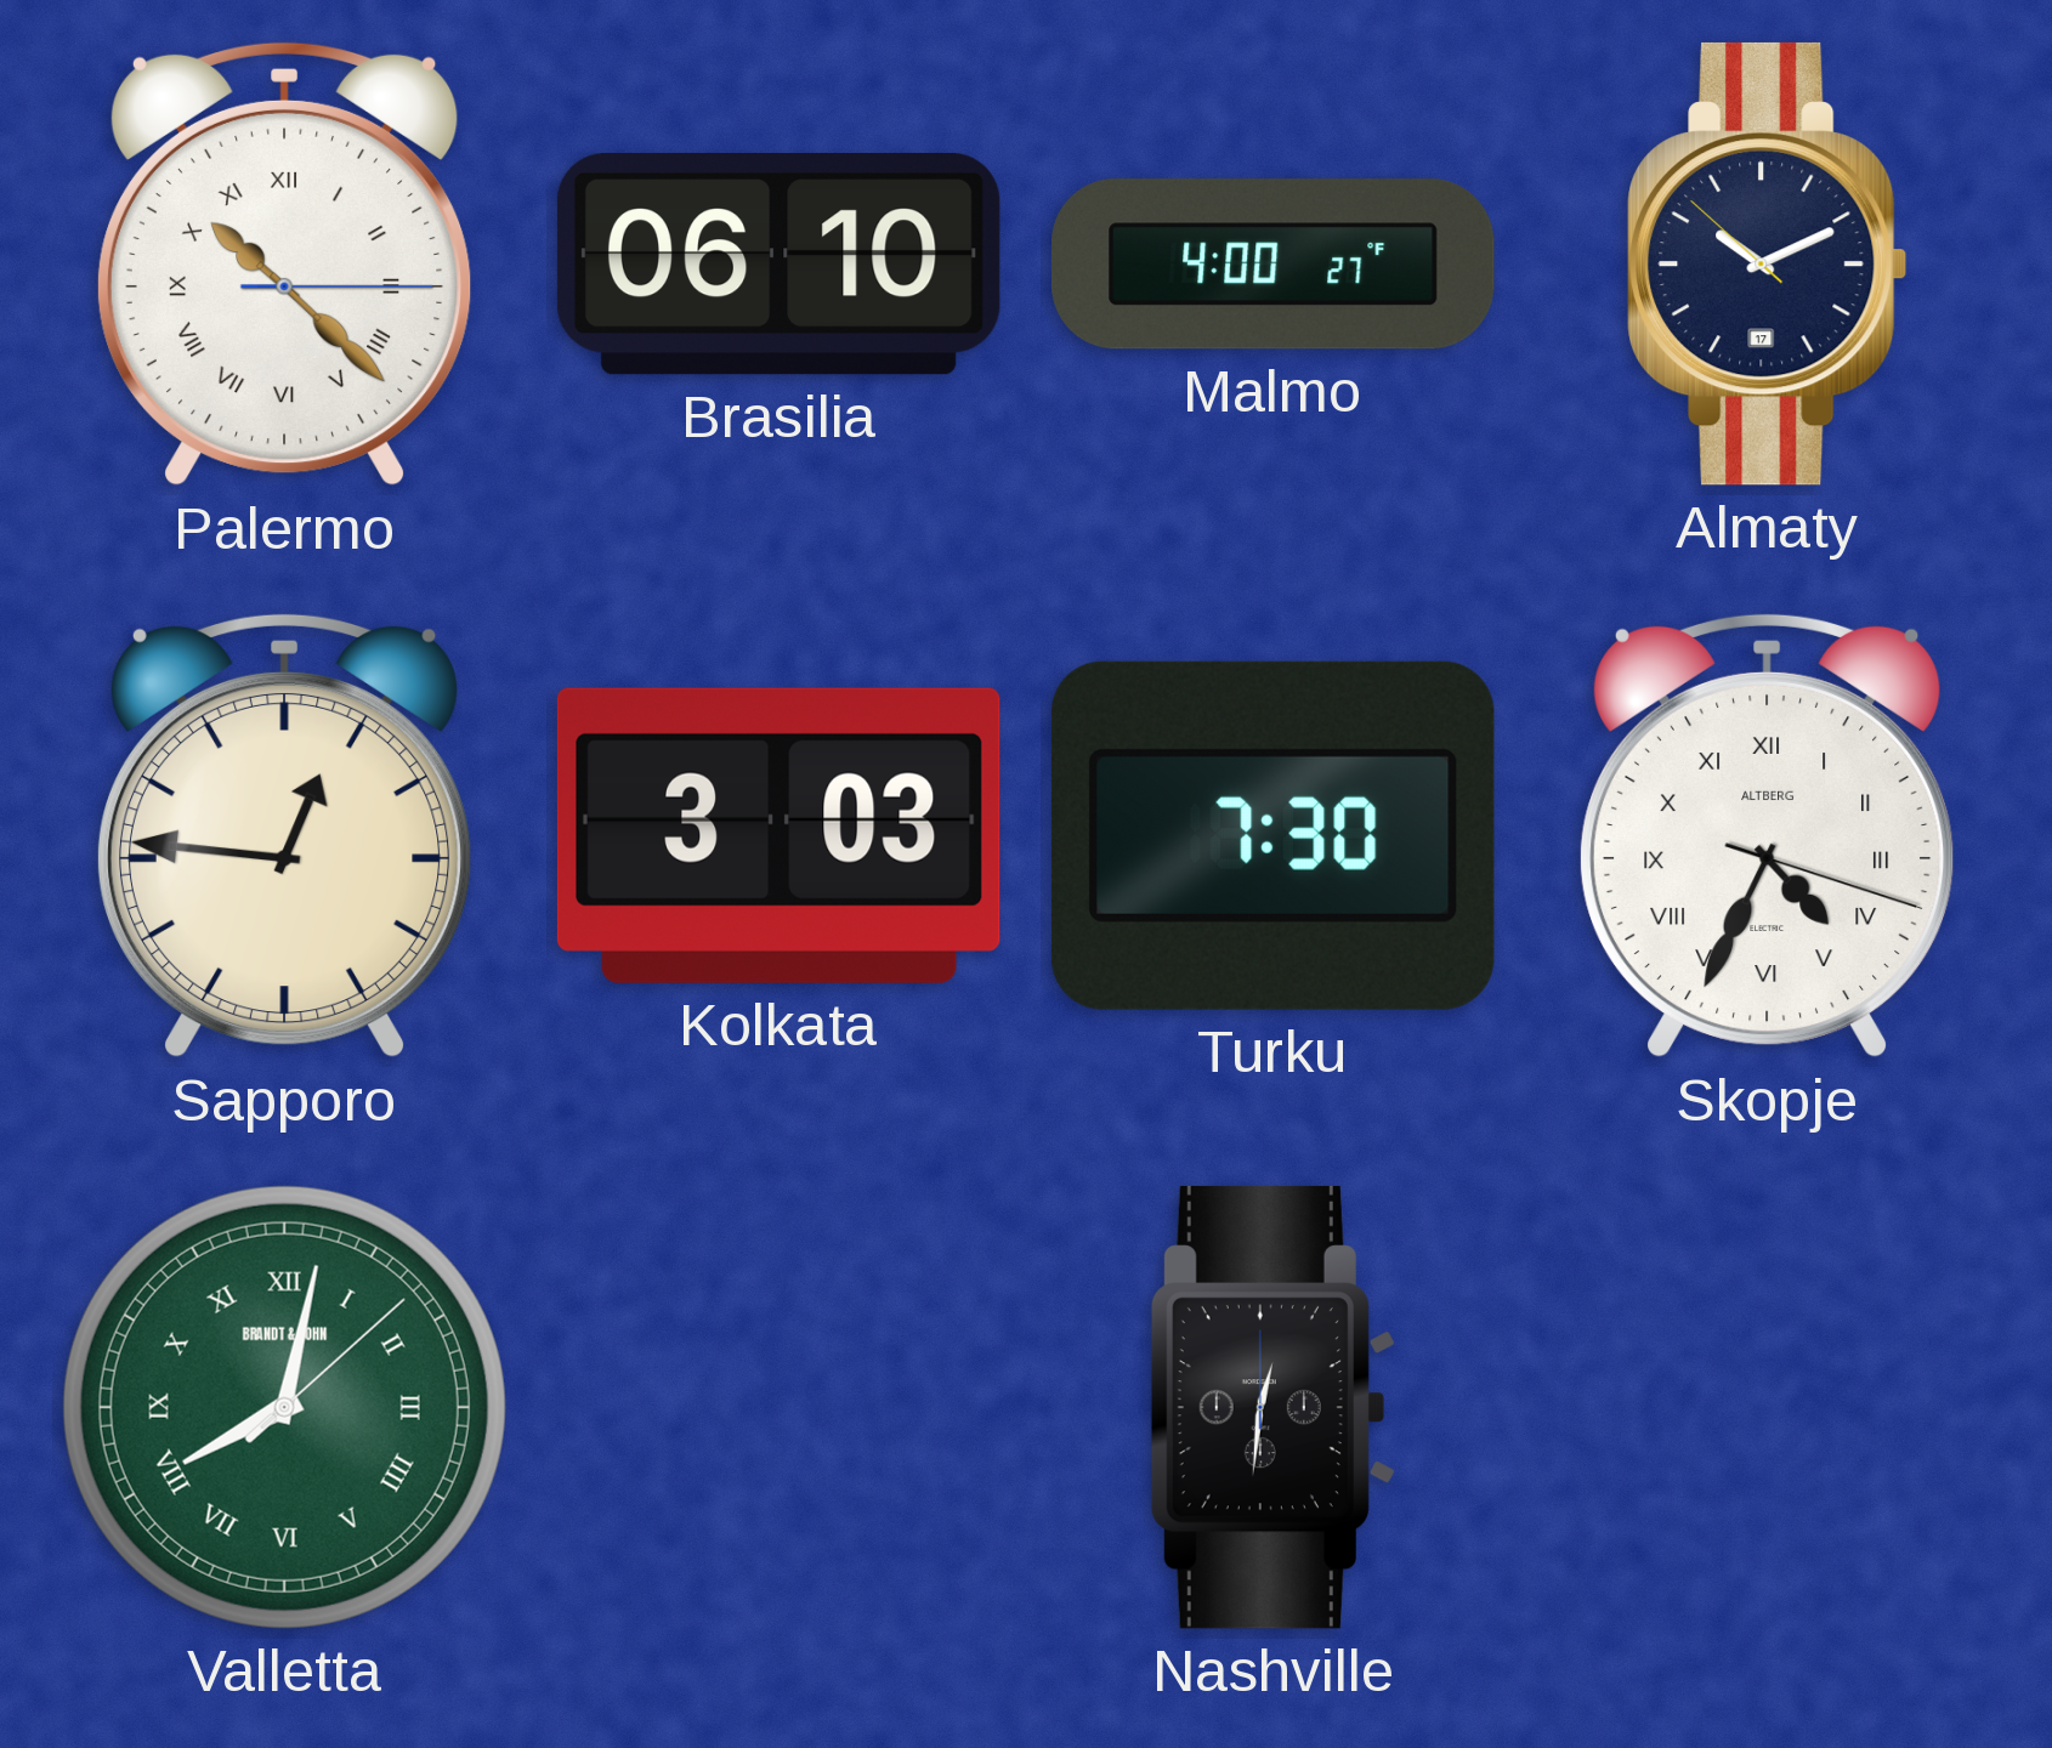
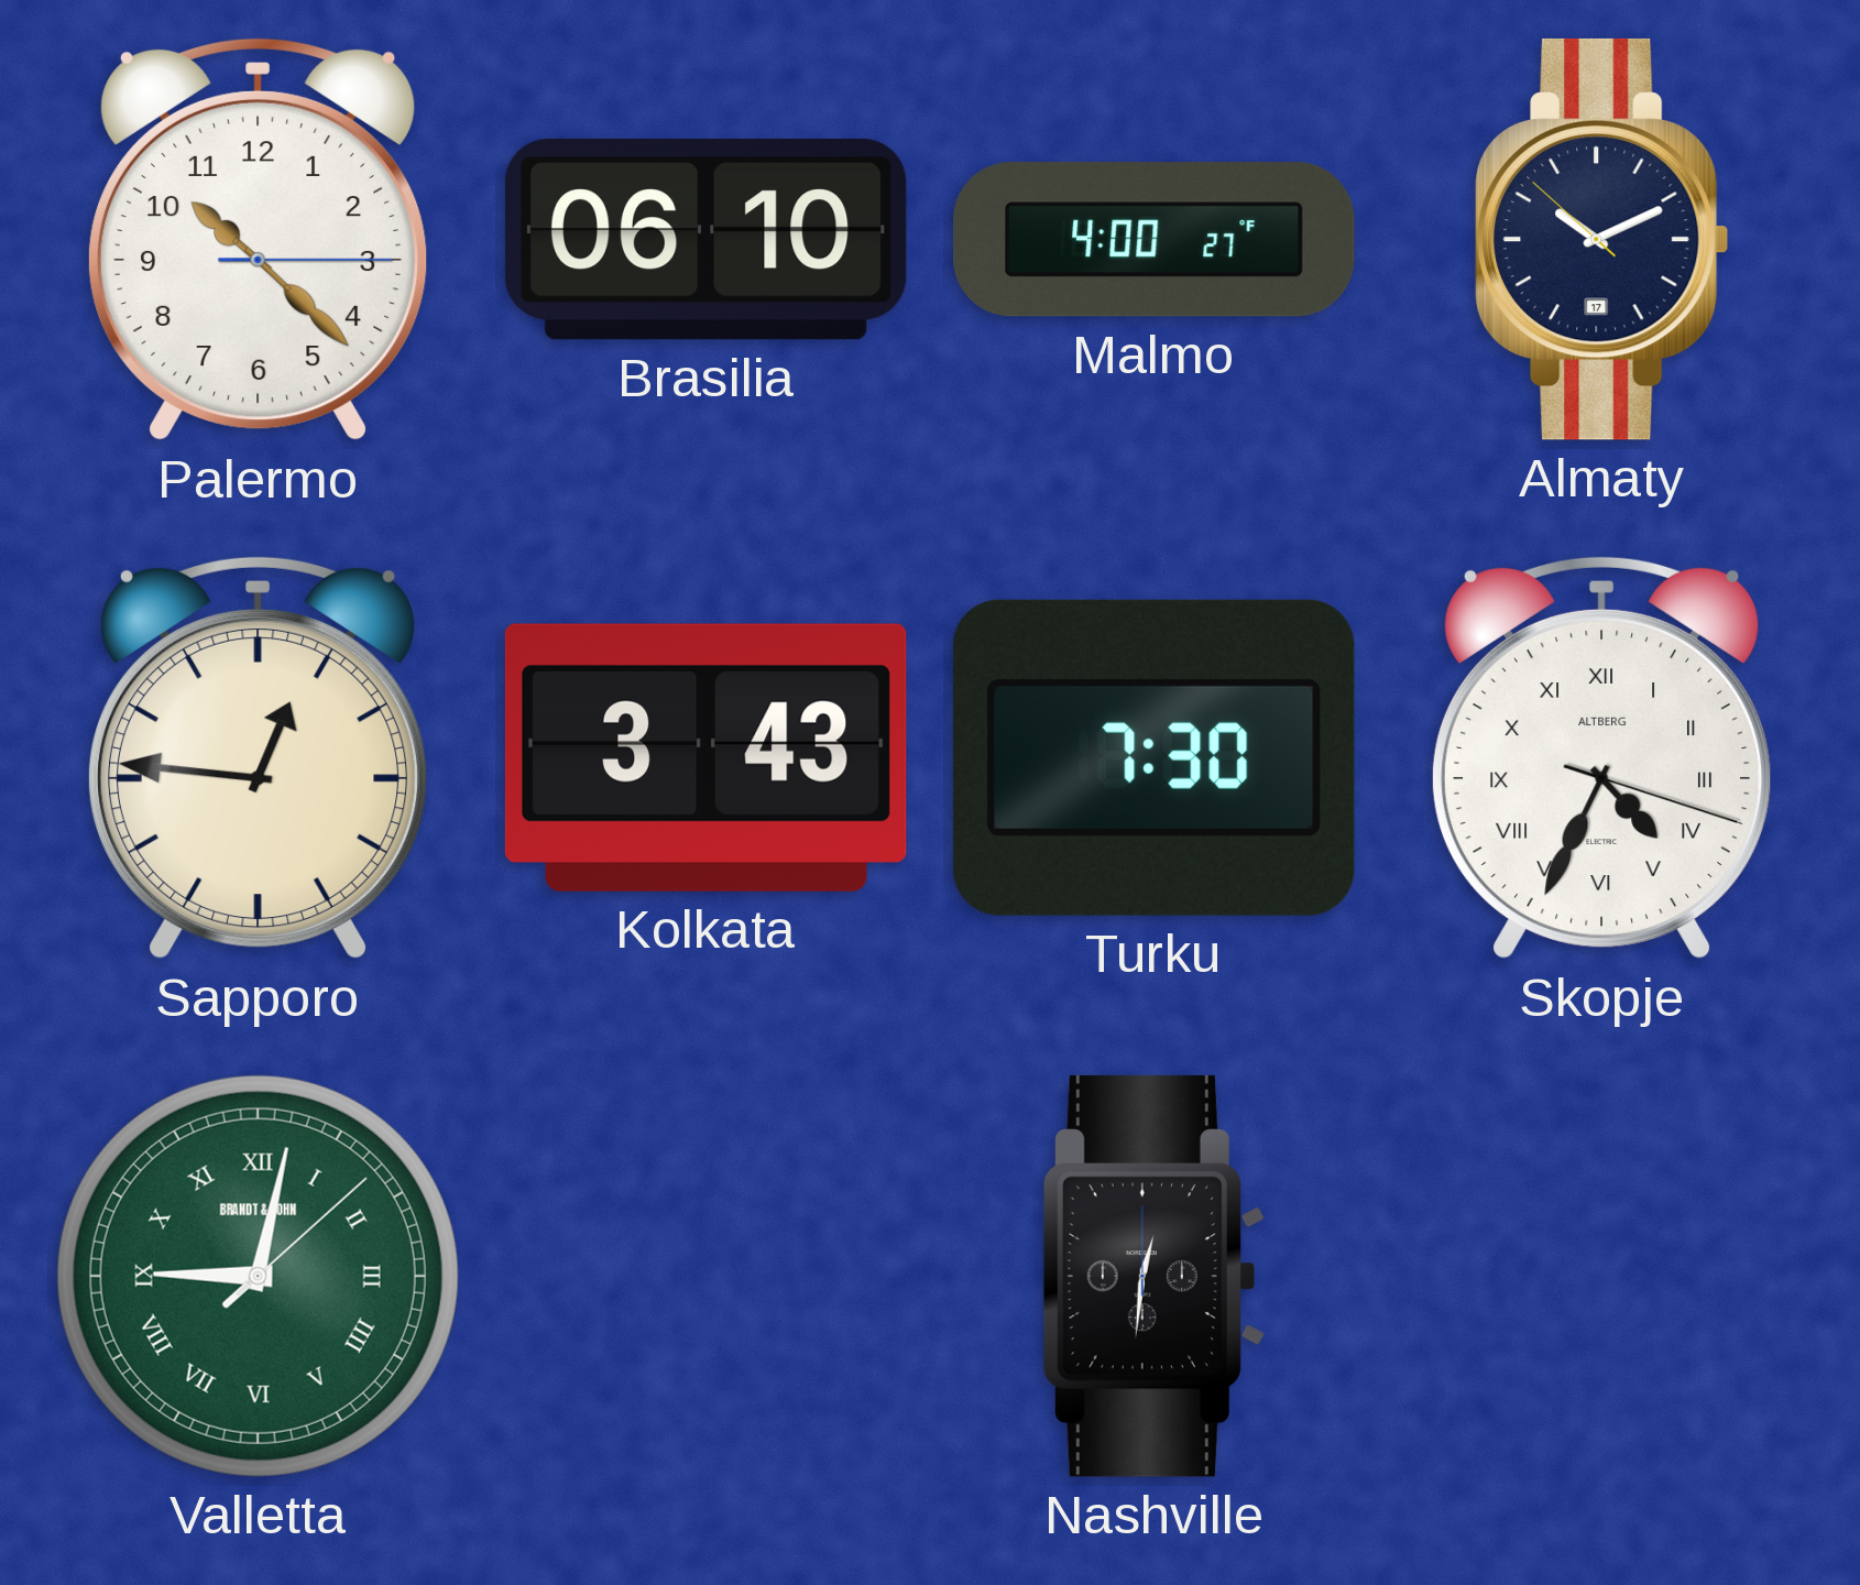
Palermo numerals: Roman -> Arabic
Kolkata: 3:03 -> 3:43
Valletta: 8:02 -> 9:02
